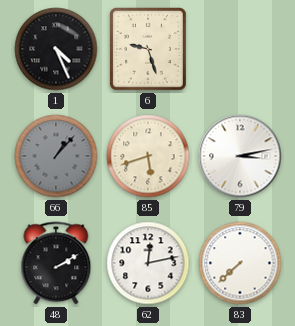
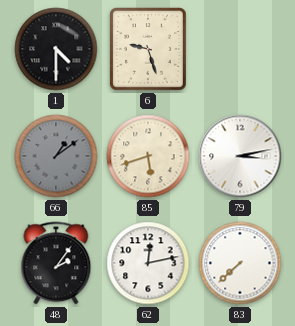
1: 4:26 -> 4:30
66: 1:07 -> 1:09
48: 2:10 -> 2:06
